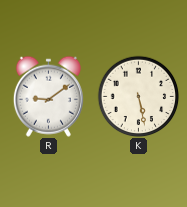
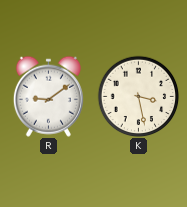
K: 5:28 -> 3:28
